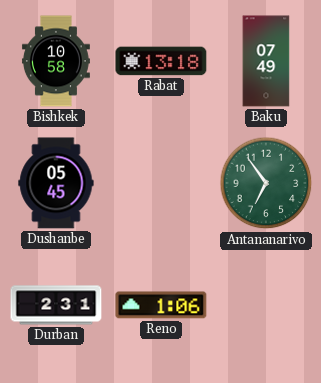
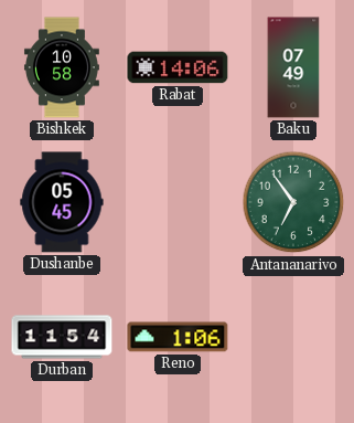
Rabat: 13:18 -> 14:06
Durban: 2:31 -> 11:54
